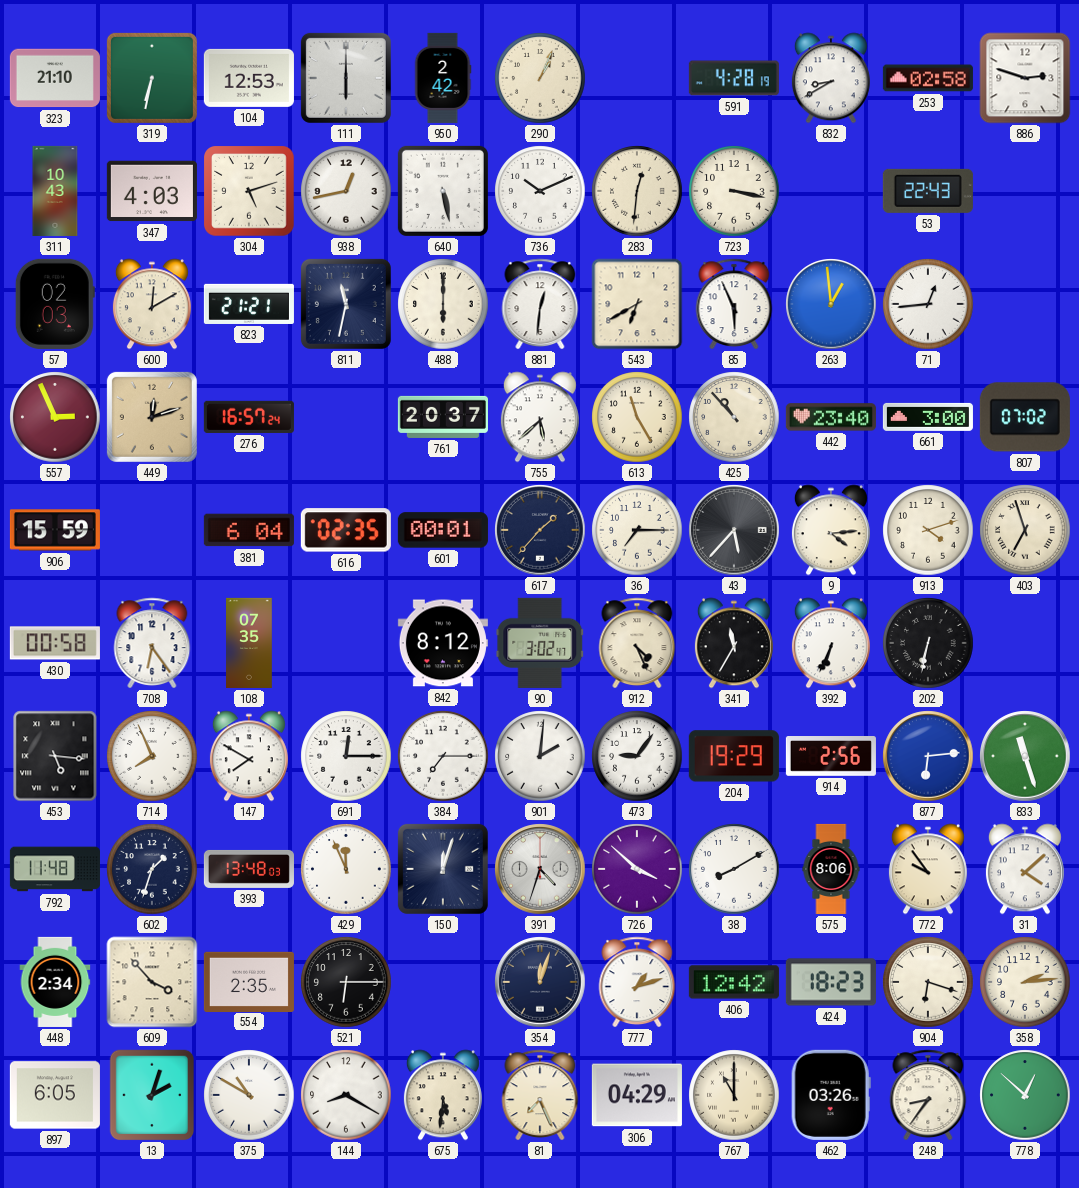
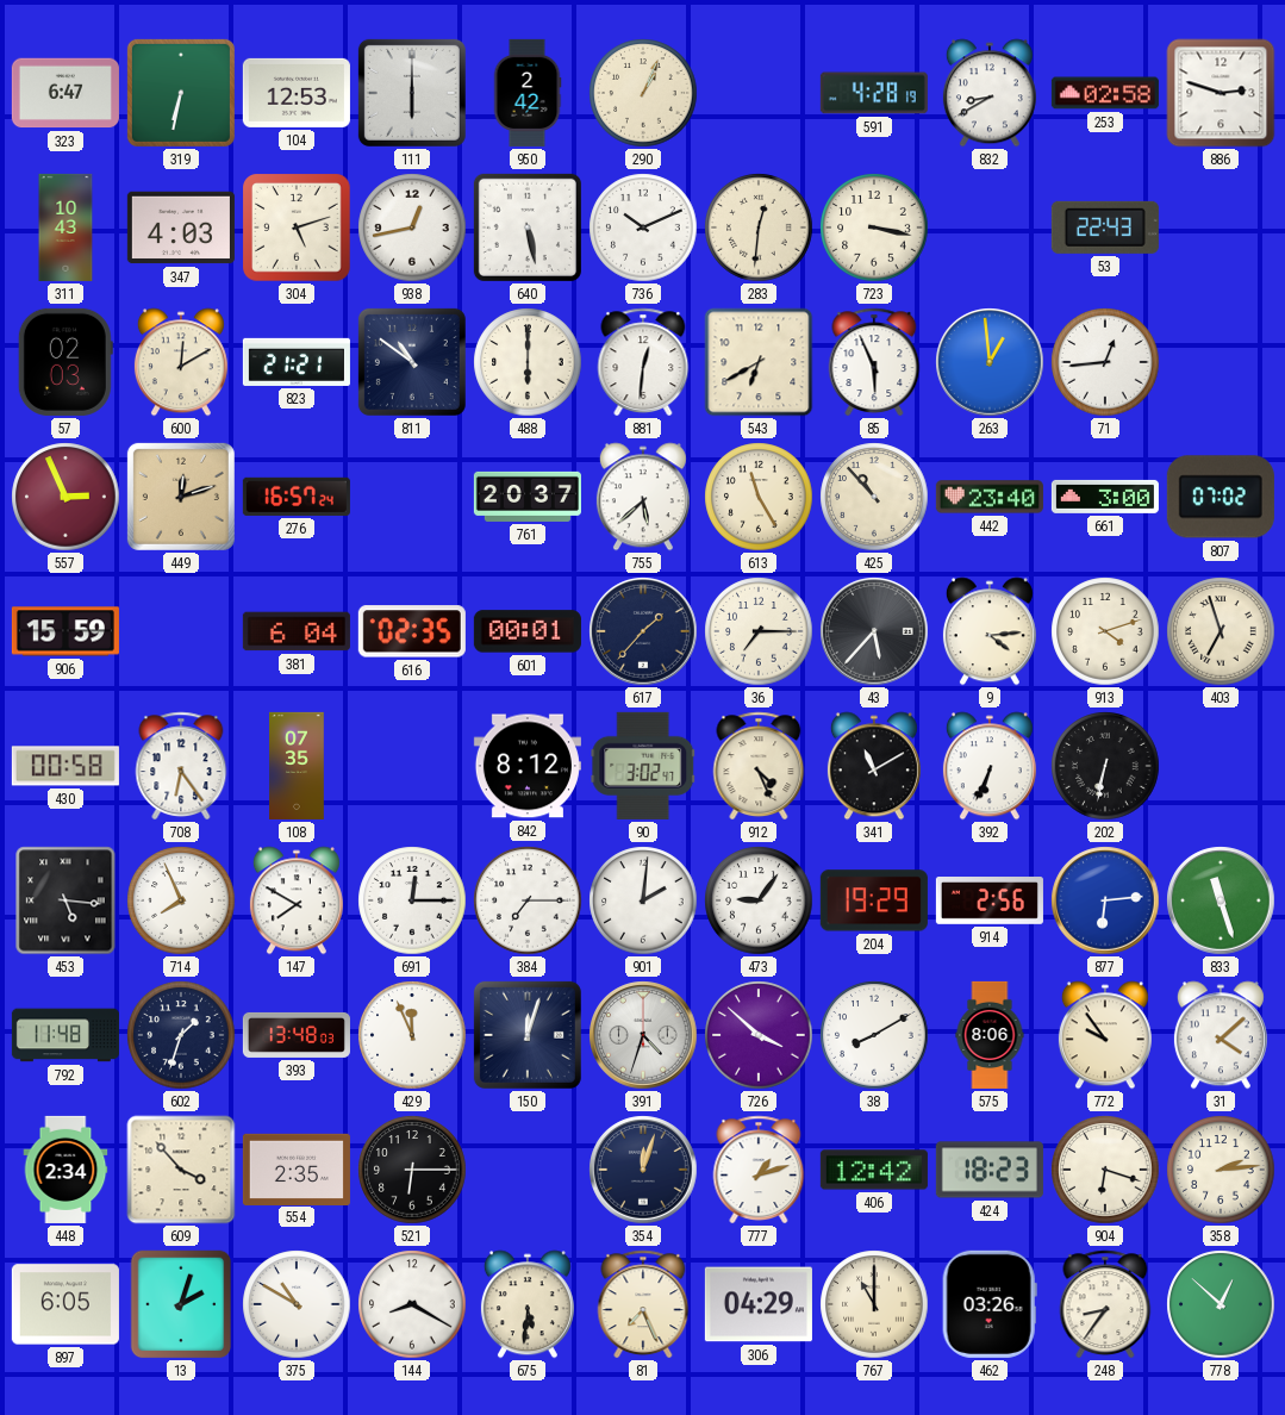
323: 21:10 -> 6:47
811: 11:32 -> 10:51
341: 11:35 -> 11:10
